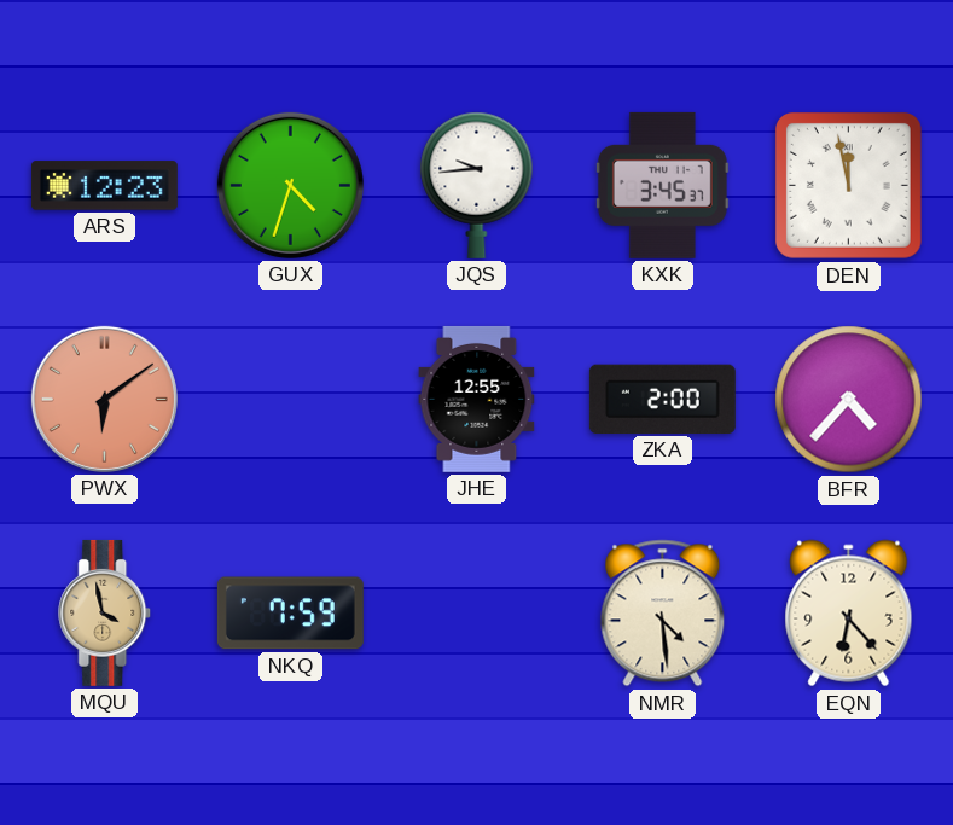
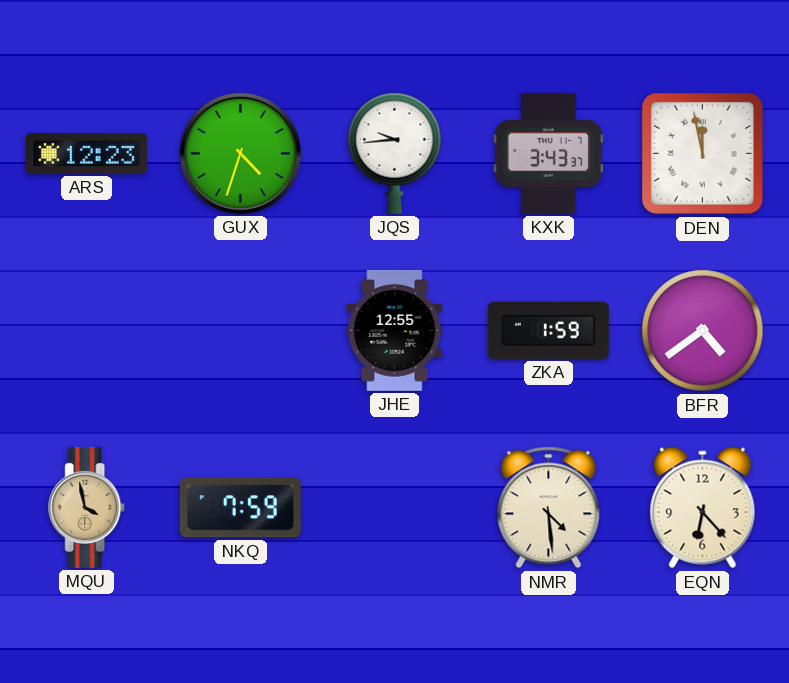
KXK: 3:45 -> 3:43
PWX: 6:09 -> none
ZKA: 2:00 -> 1:59
BFR: 4:37 -> 4:39
